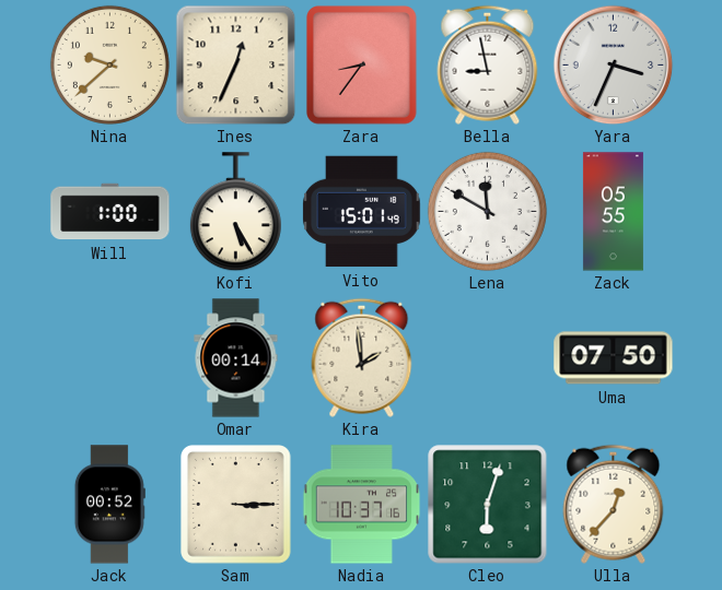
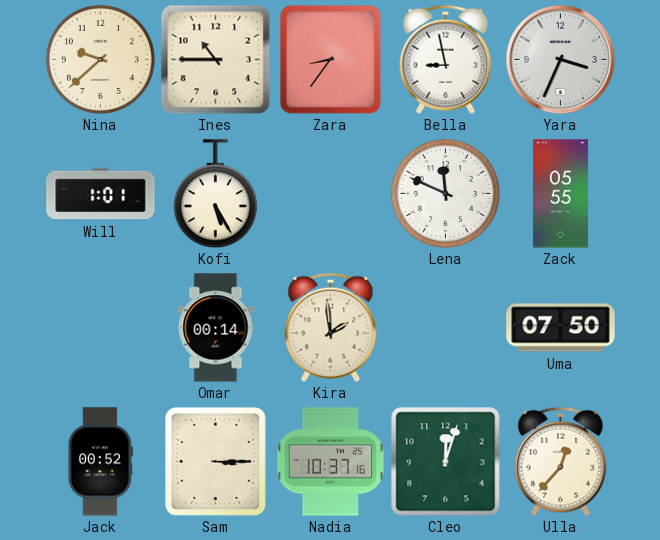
Ines: 12:34 -> 10:45
Will: 1:00 -> 1:01
Vito: 15:01 -> none
Lena: 11:50 -> 11:49
Cleo: 6:03 -> 12:03
